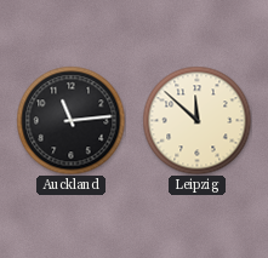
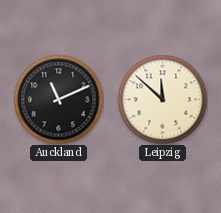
Auckland: 11:14 -> 11:11
